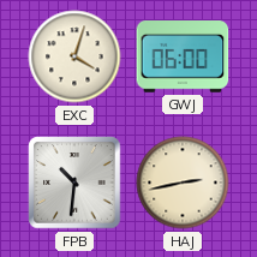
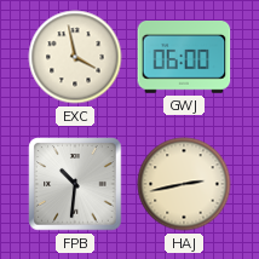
EXC: 4:03 -> 3:58
